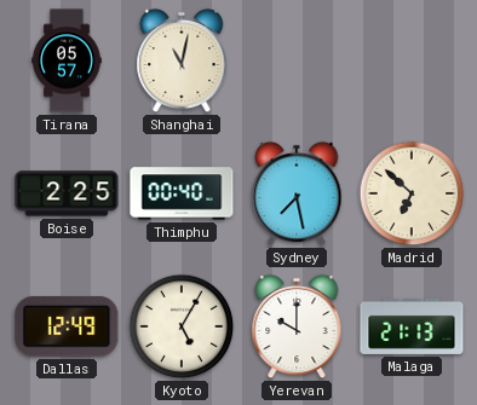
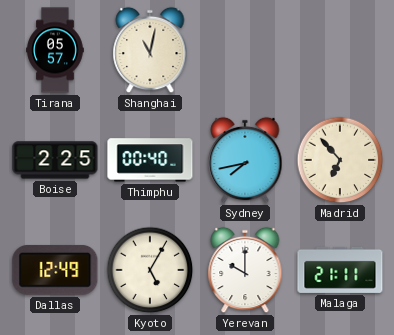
Sydney: 7:28 -> 7:43
Madrid: 6:52 -> 6:53
Malaga: 21:13 -> 21:11
